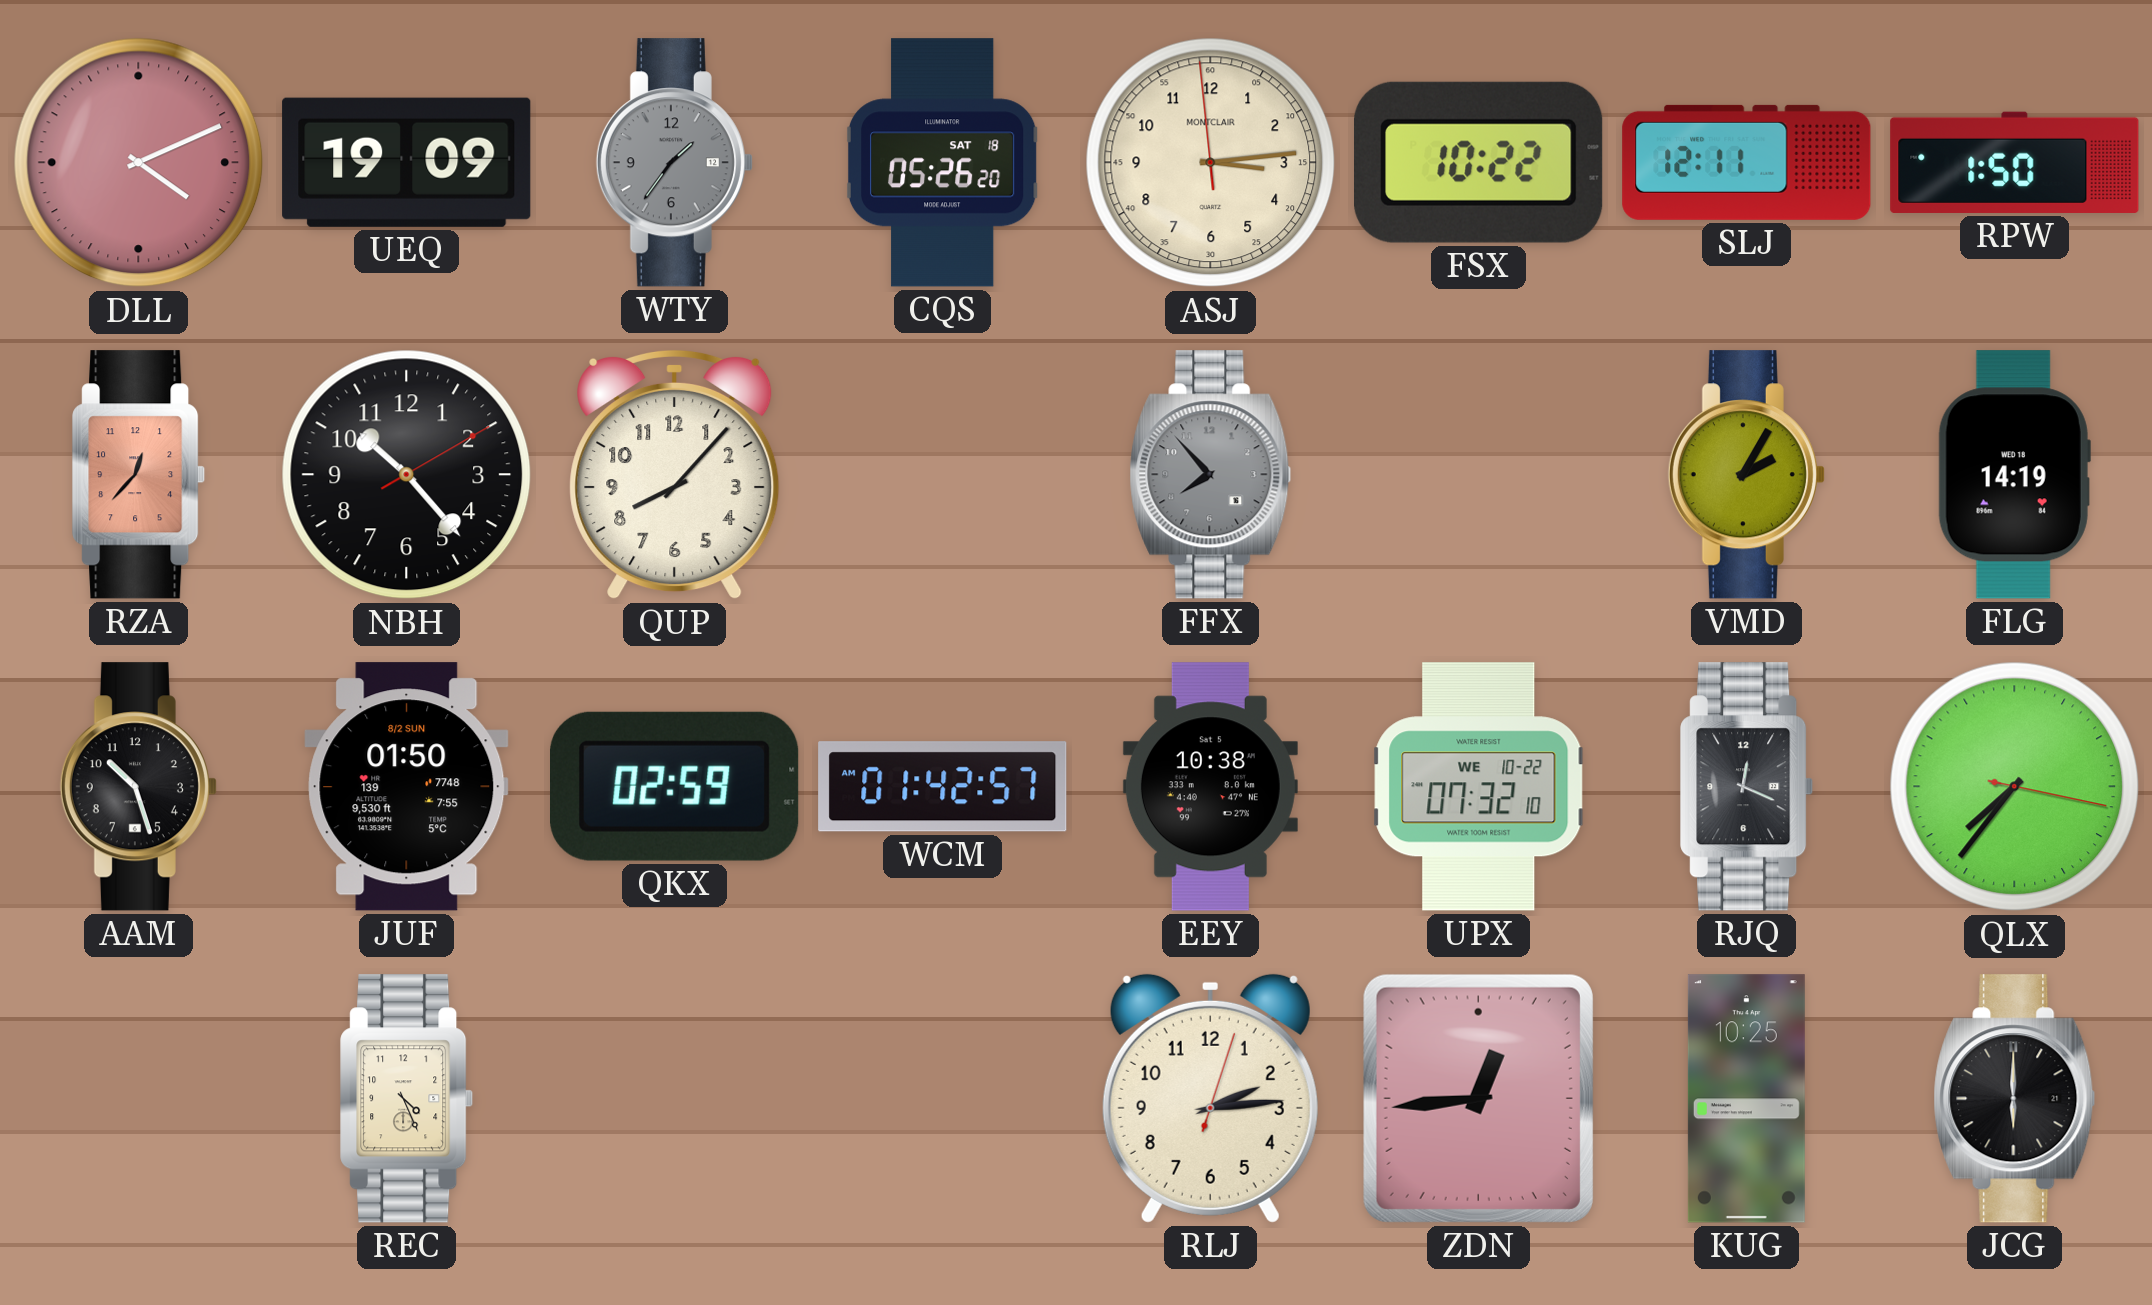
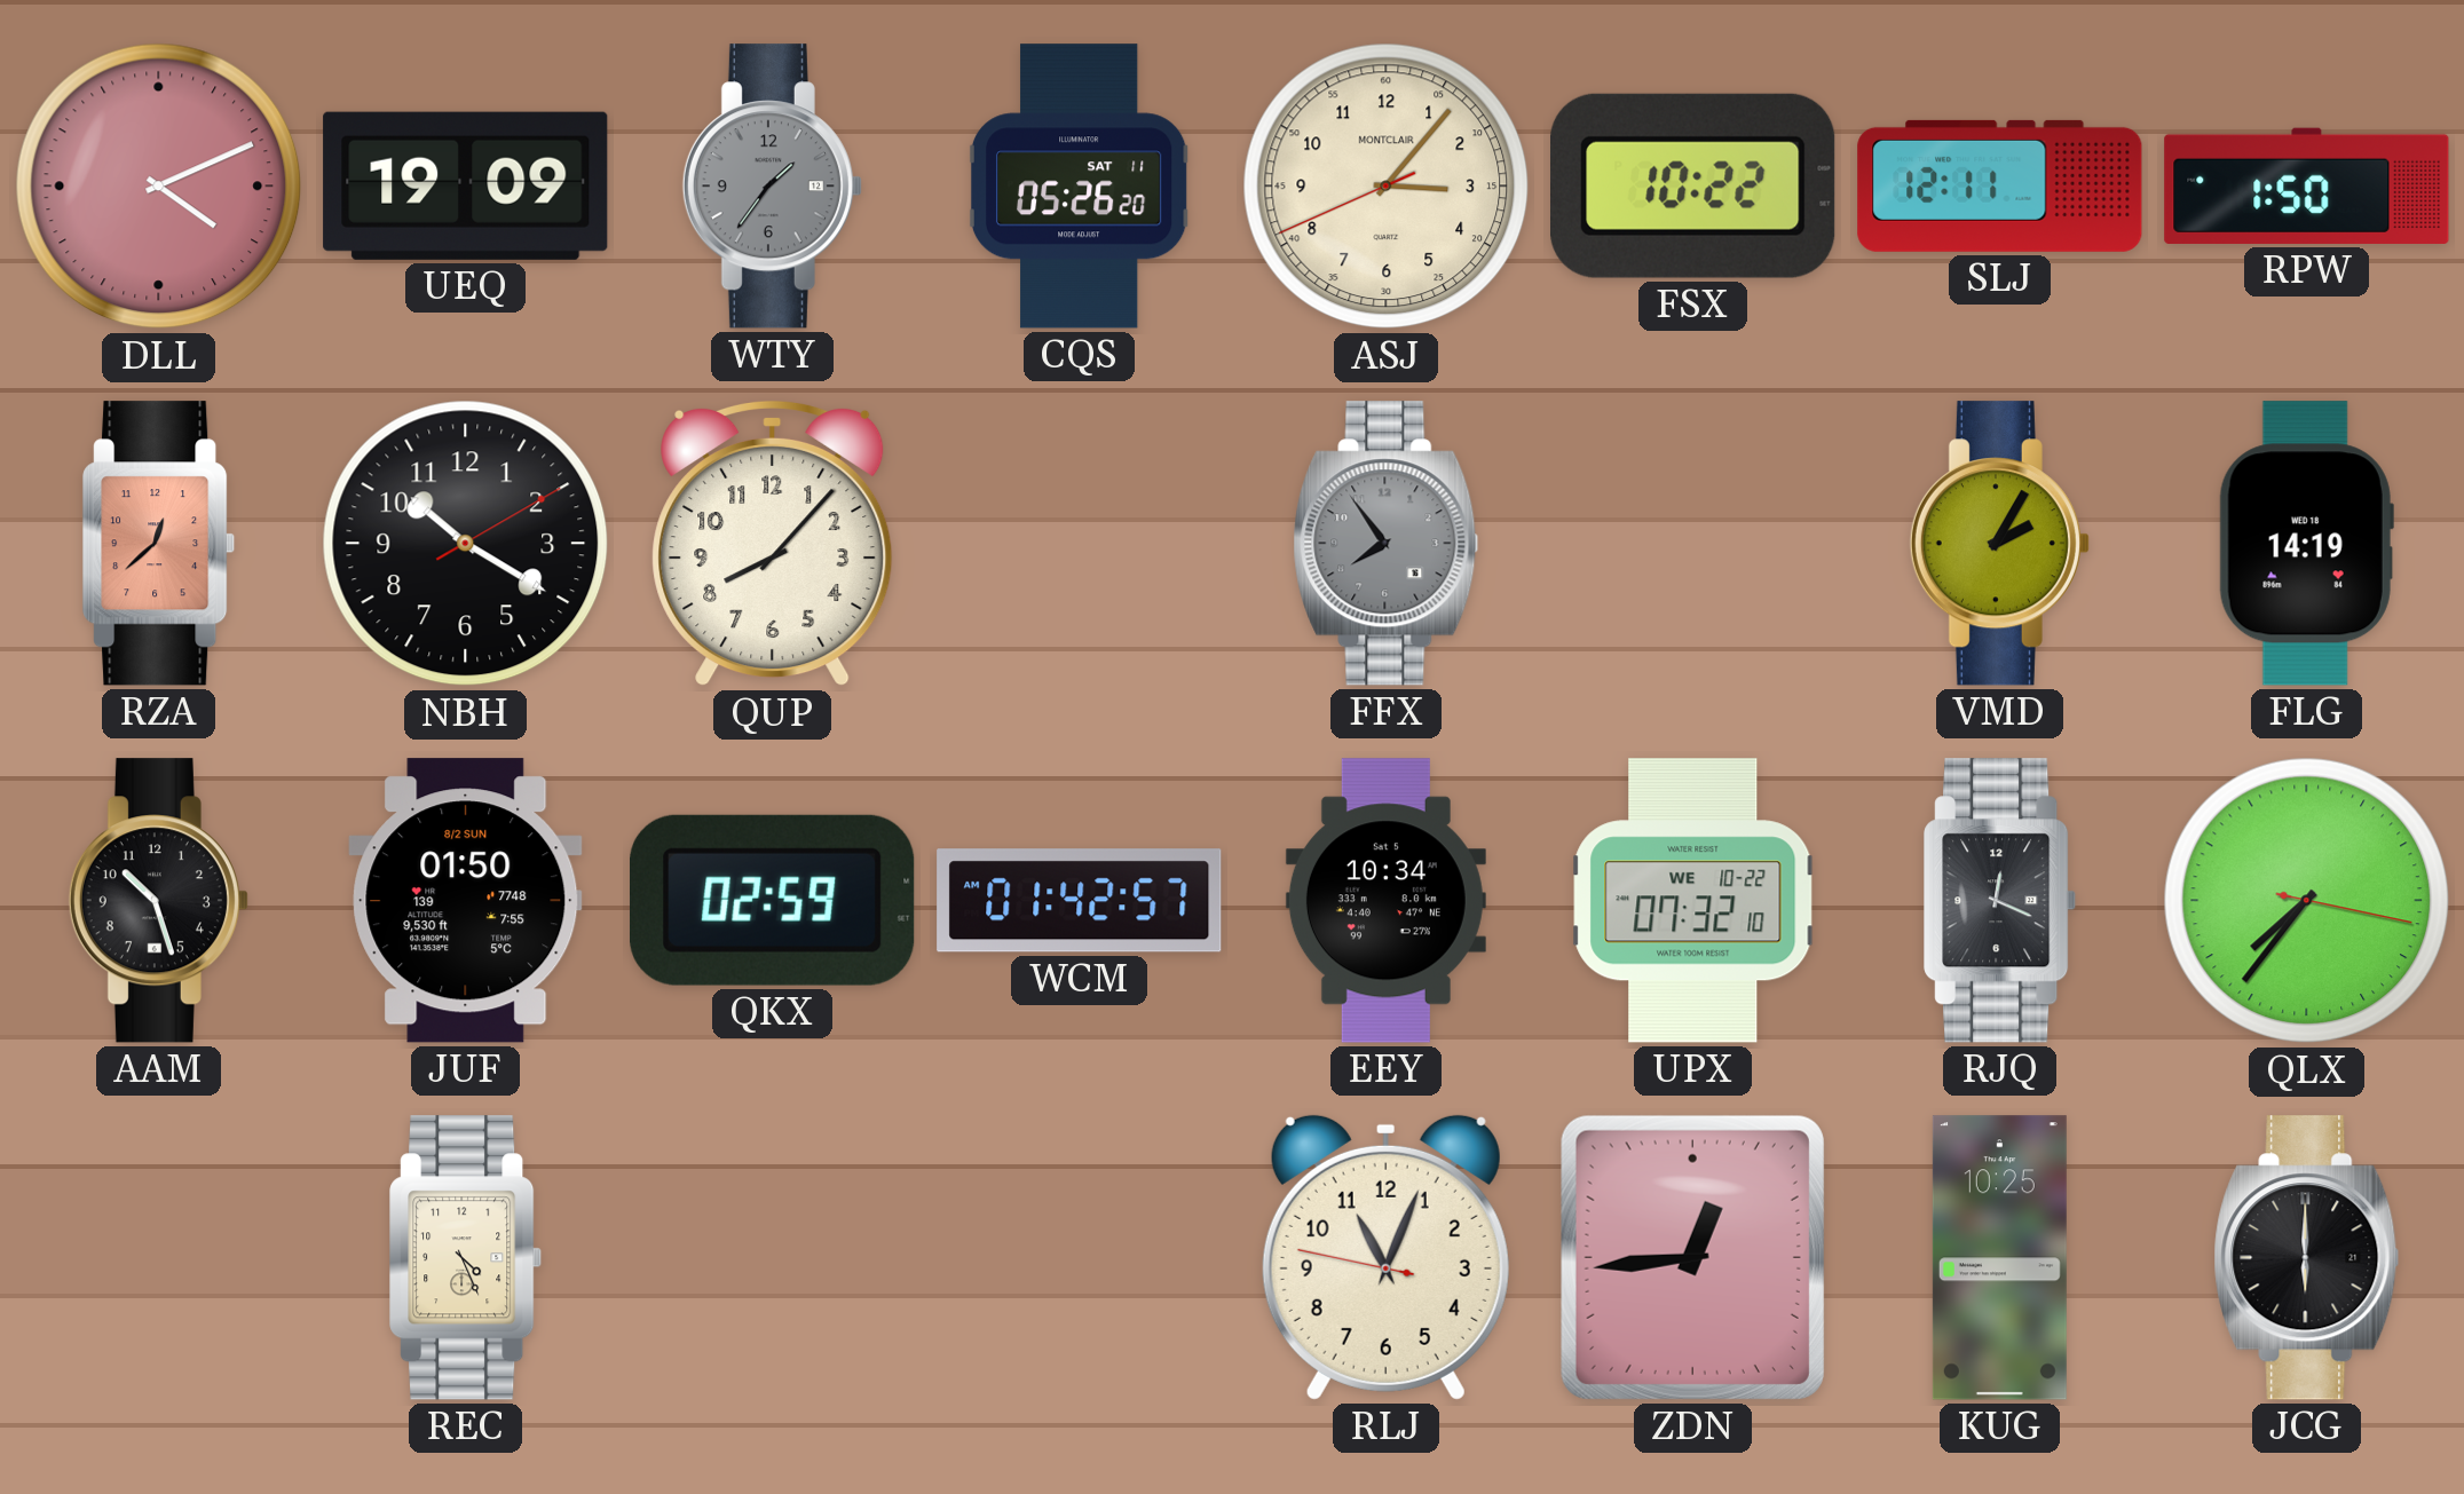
CQS date: SAT 18 -> SAT 11
ASJ: 3:13 -> 3:06
RZA: 12:37 -> 12:38
NBH: 10:23 -> 10:20
FFX: 7:53 -> 7:54
EEY: 10:38 -> 10:34
RLJ: 2:14 -> 11:03
